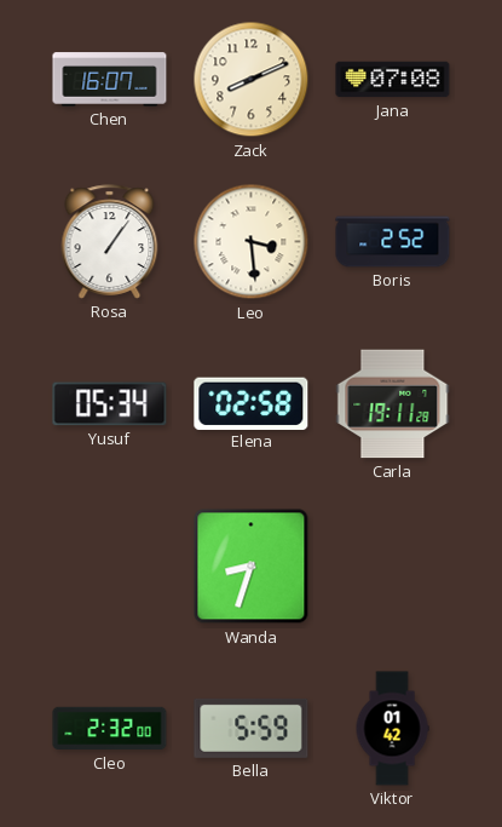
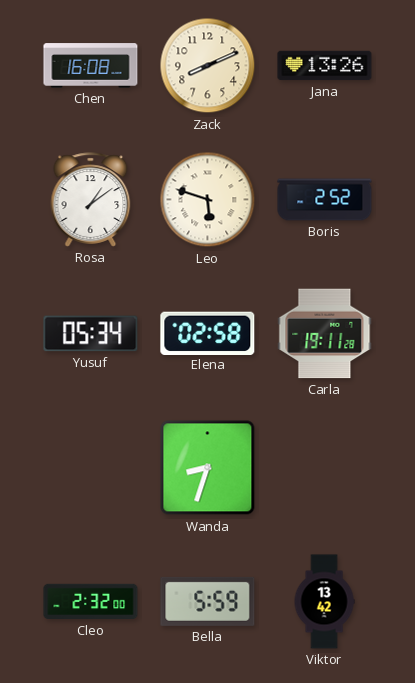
Chen: 16:07 -> 16:08
Jana: 07:08 -> 13:26
Rosa: 1:06 -> 1:09
Leo: 3:29 -> 5:48
Viktor: 01:42 -> 13:42
